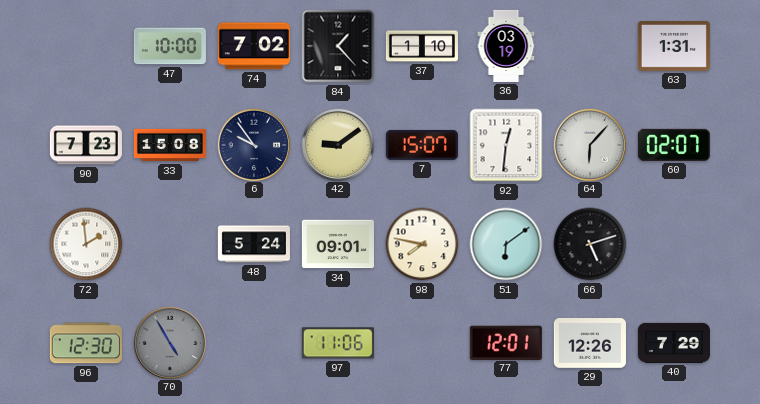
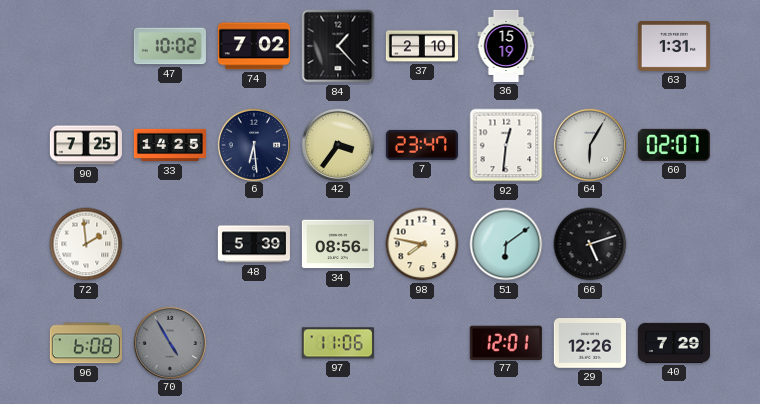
47: 10:00 -> 10:02
37: 1:10 -> 2:10
36: 03:19 -> 15:19
90: 7:23 -> 7:25
33: 15:08 -> 14:25
6: 9:54 -> 6:29
42: 9:09 -> 3:36
7: 15:07 -> 23:47
64: 6:07 -> 6:05
48: 5:24 -> 5:39
34: 09:01 -> 08:56
96: 12:30 -> 6:08
